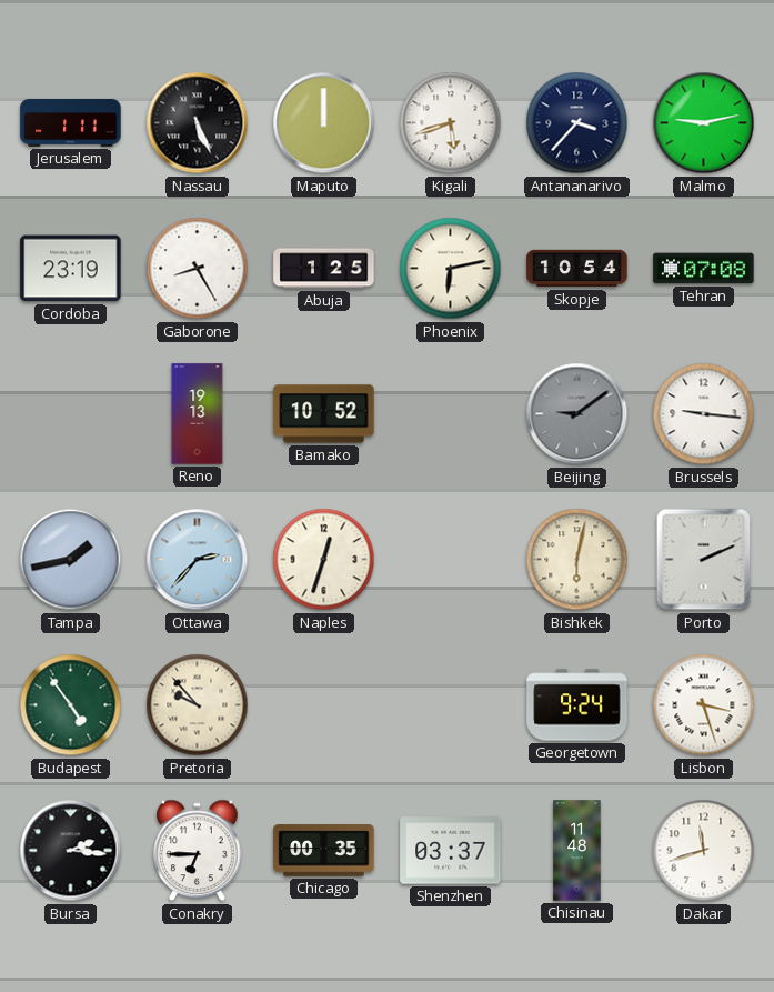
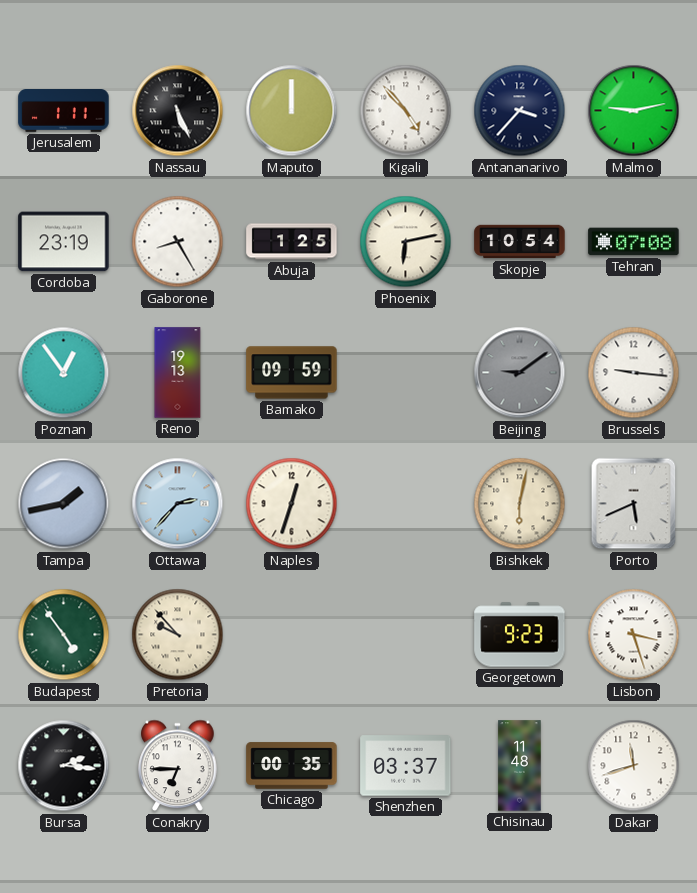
Kigali: 5:42 -> 4:53
Poznan: none -> 12:54
Bamako: 10:52 -> 09:59
Porto: 2:11 -> 5:41
Georgetown: 9:24 -> 9:23
